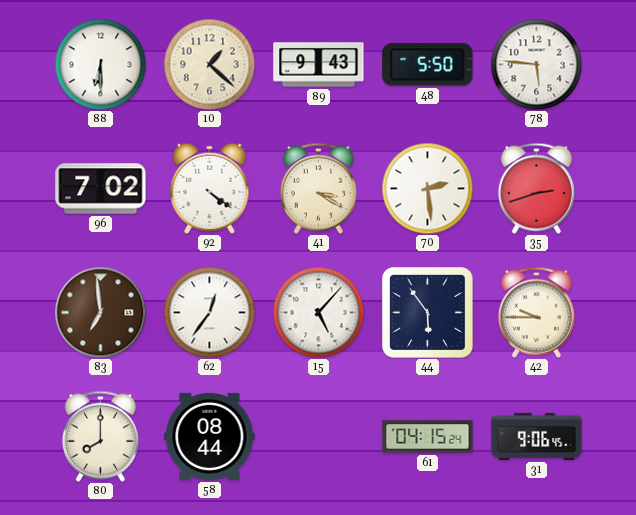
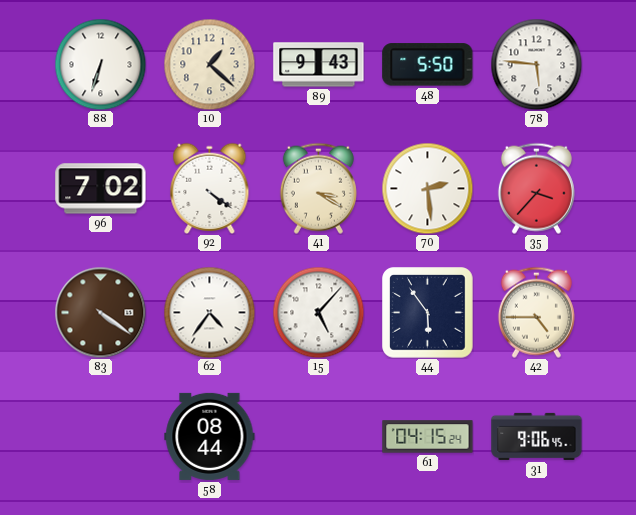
88: 6:30 -> 6:33
35: 2:42 -> 3:37
83: 6:59 -> 4:21
62: 12:36 -> 4:36
42: 9:45 -> 4:45
80: 8:00 -> none
